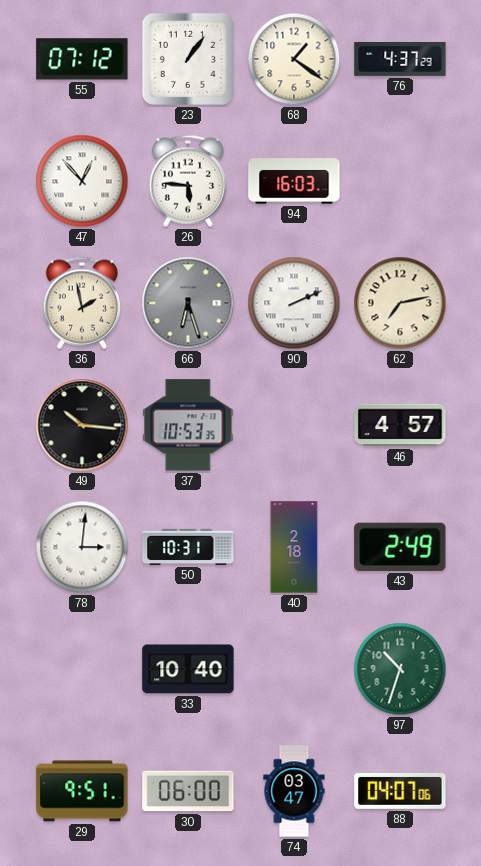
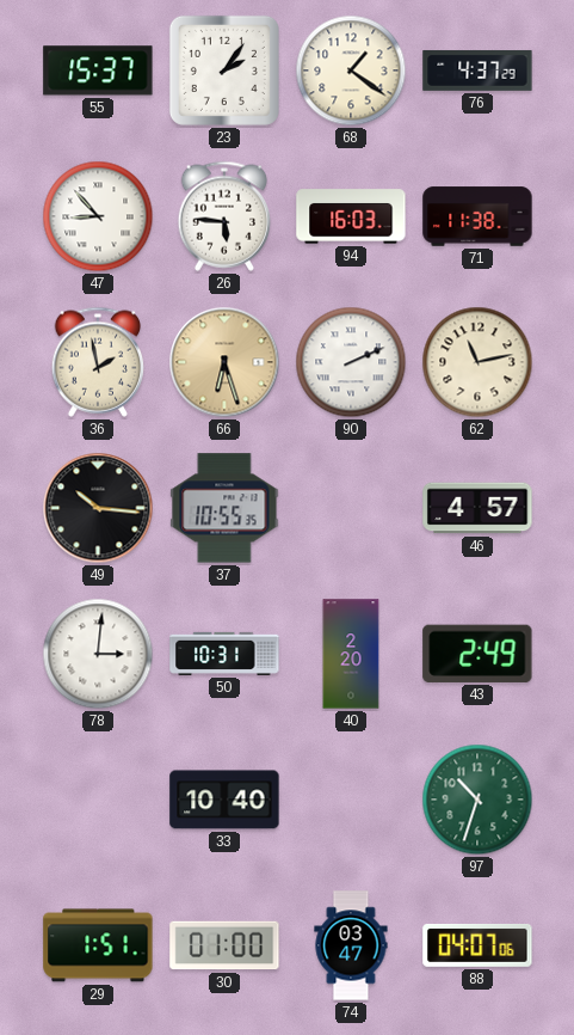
55: 07:12 -> 15:37
23: 1:06 -> 2:06
47: 12:53 -> 8:53
71: none -> 11:38
66 dial: grey -> champagne
62: 7:13 -> 11:13
37: 10:53 -> 10:55
40: 2:18 -> 2:20
29: 9:51 -> 1:51
30: 06:00 -> 01:00
